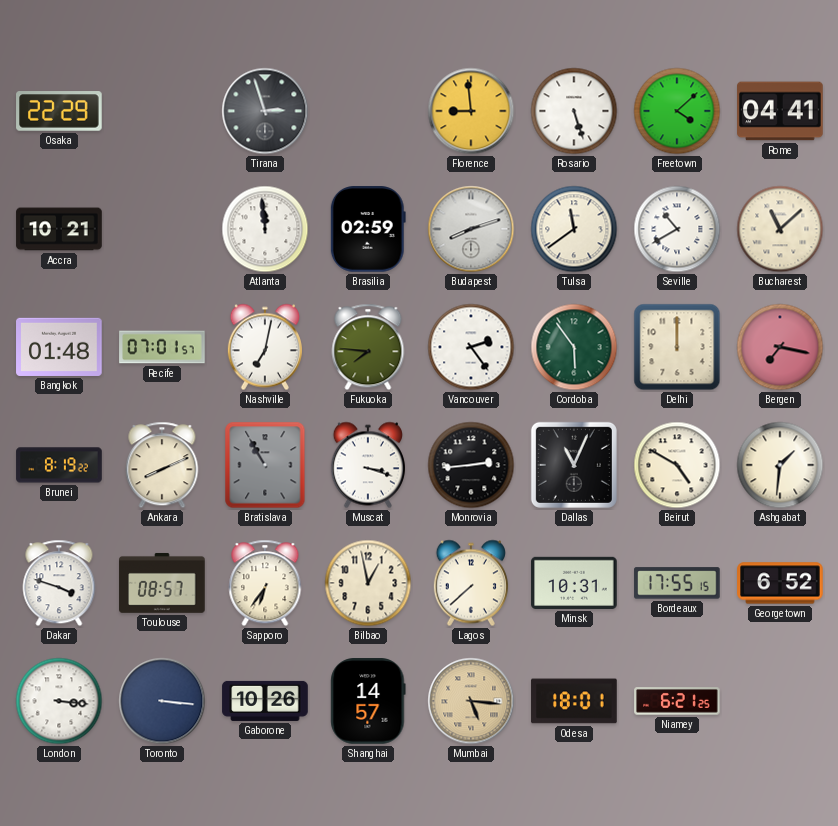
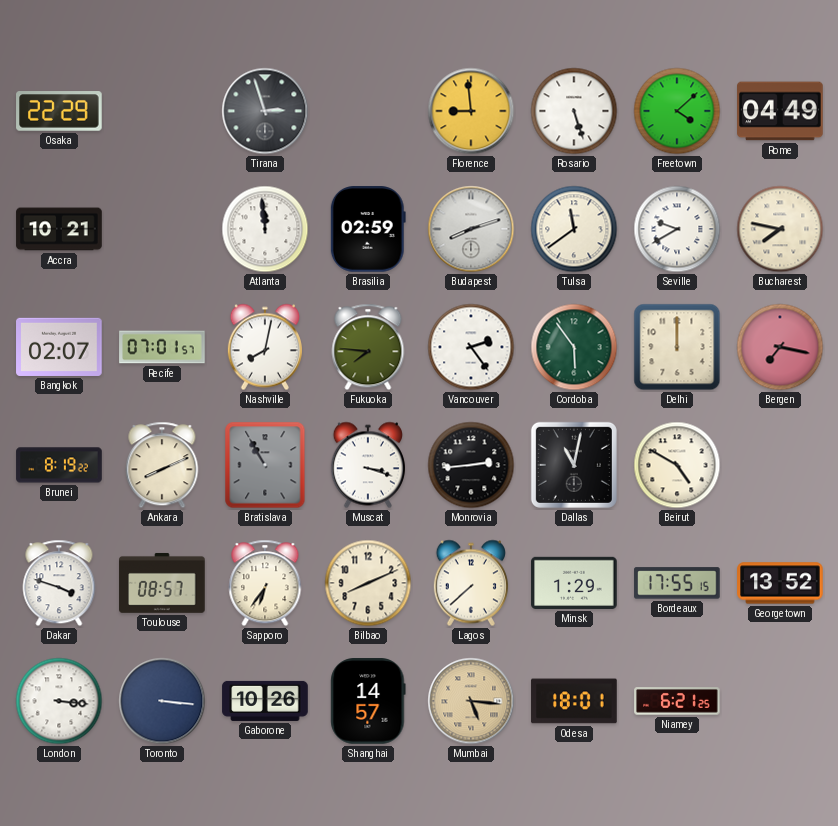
Rome: 04:41 -> 04:49
Seville: 10:40 -> 9:40
Bucharest: 11:08 -> 7:47
Bangkok: 01:48 -> 02:07
Nashville: 7:02 -> 8:02
Dallas: 11:04 -> 11:02
Ashgabat: 1:31 -> none
Bilbao: 12:58 -> 8:11
Minsk: 10:31 -> 1:29
Georgetown: 6:52 -> 13:52
